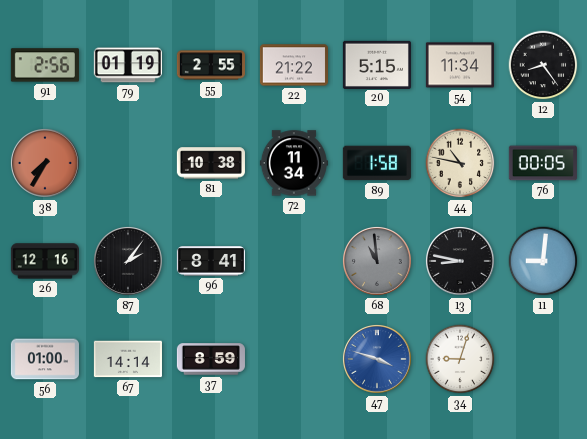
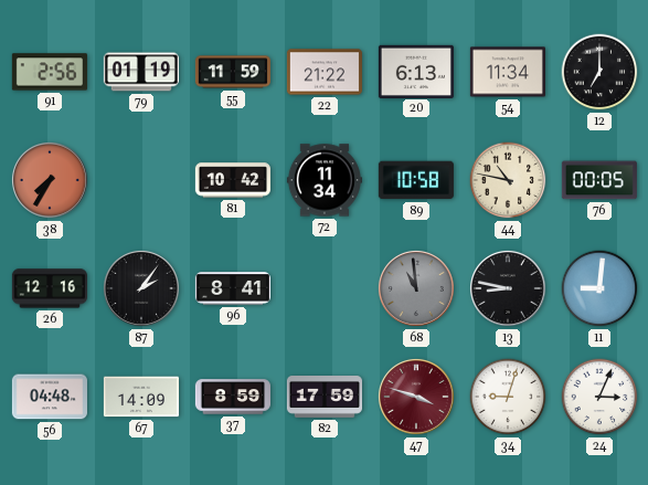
55: 2:55 -> 11:59
20: 5:15 -> 6:13
12: 8:24 -> 7:00
81: 10:38 -> 10:42
89: 1:58 -> 10:58
56: 01:00 -> 04:48
67: 14:14 -> 14:09
82: none -> 17:59
47 dial: blue -> burgundy
24: none -> 3:04
